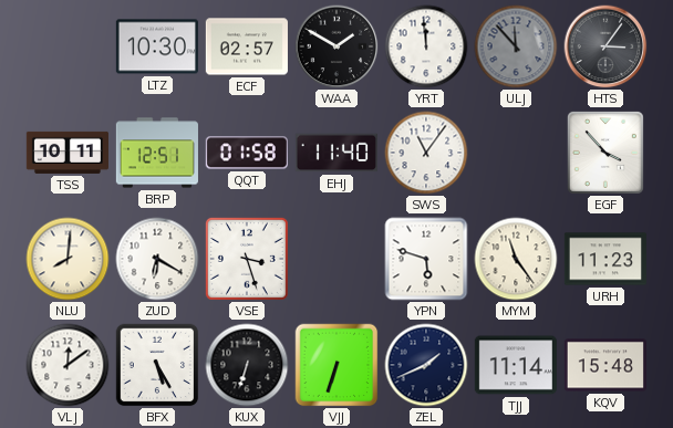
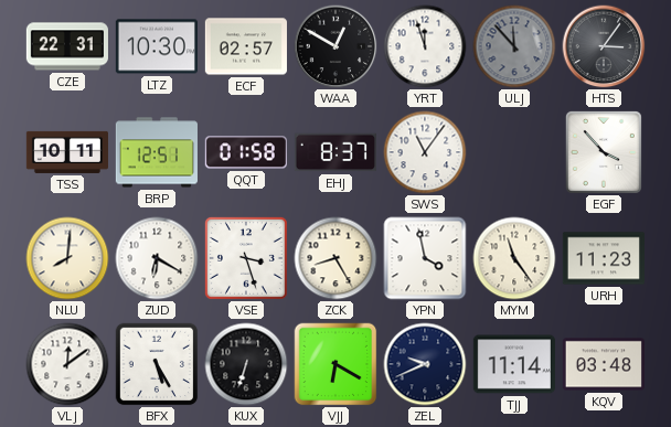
CZE: none -> 22:31
WAA: 1:50 -> 12:50
YRT: 11:59 -> 11:57
EHJ: 11:40 -> 8:37
ZCK: none -> 8:25
YPN: 5:48 -> 3:58
VJJ: 6:33 -> 6:20
ZEL: 1:41 -> 9:41
KQV: 15:48 -> 03:48
